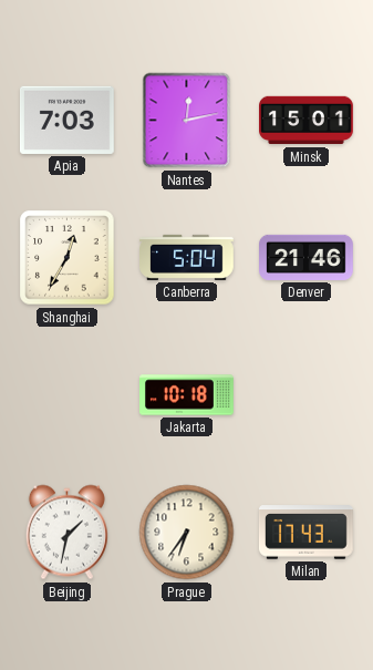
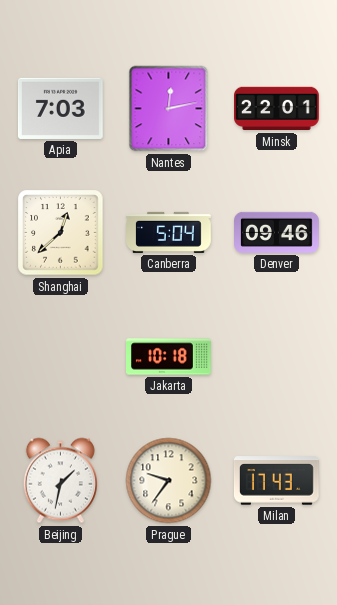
Minsk: 15:01 -> 22:01
Shanghai: 12:35 -> 12:38
Denver: 21:46 -> 09:46
Prague: 6:36 -> 9:36
